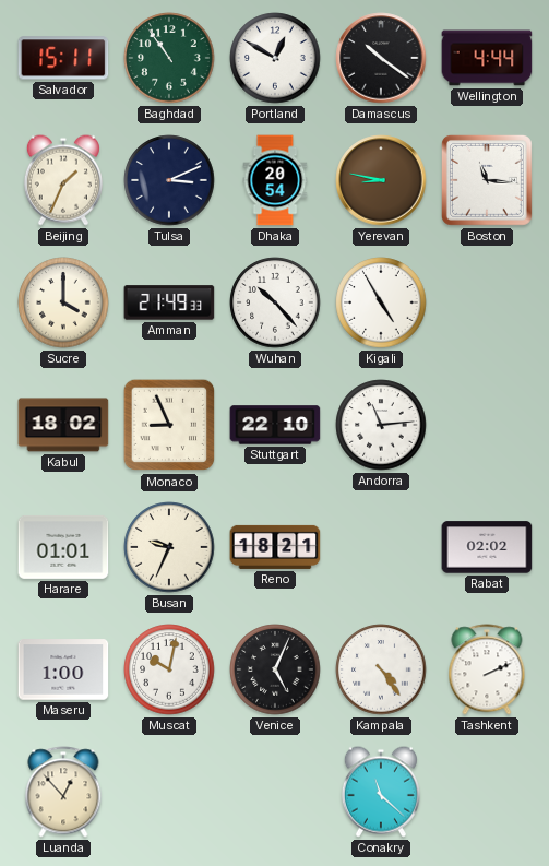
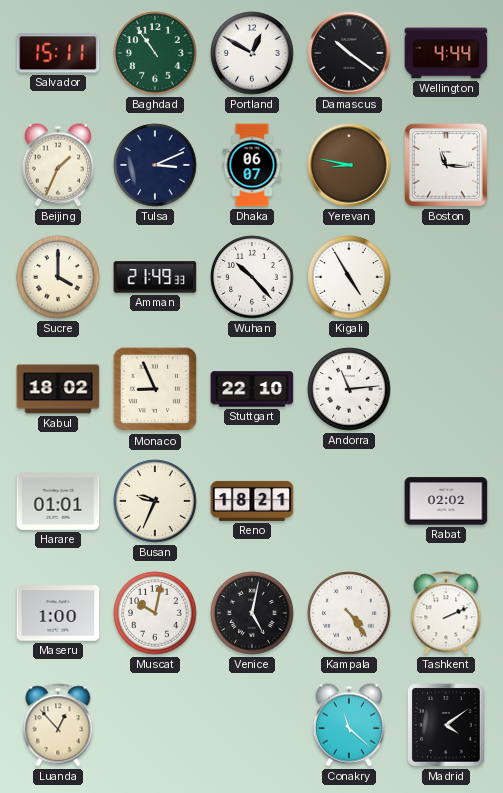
Dhaka: 20:54 -> 06:07
Venice: 5:04 -> 5:02
Madrid: none -> 4:09
